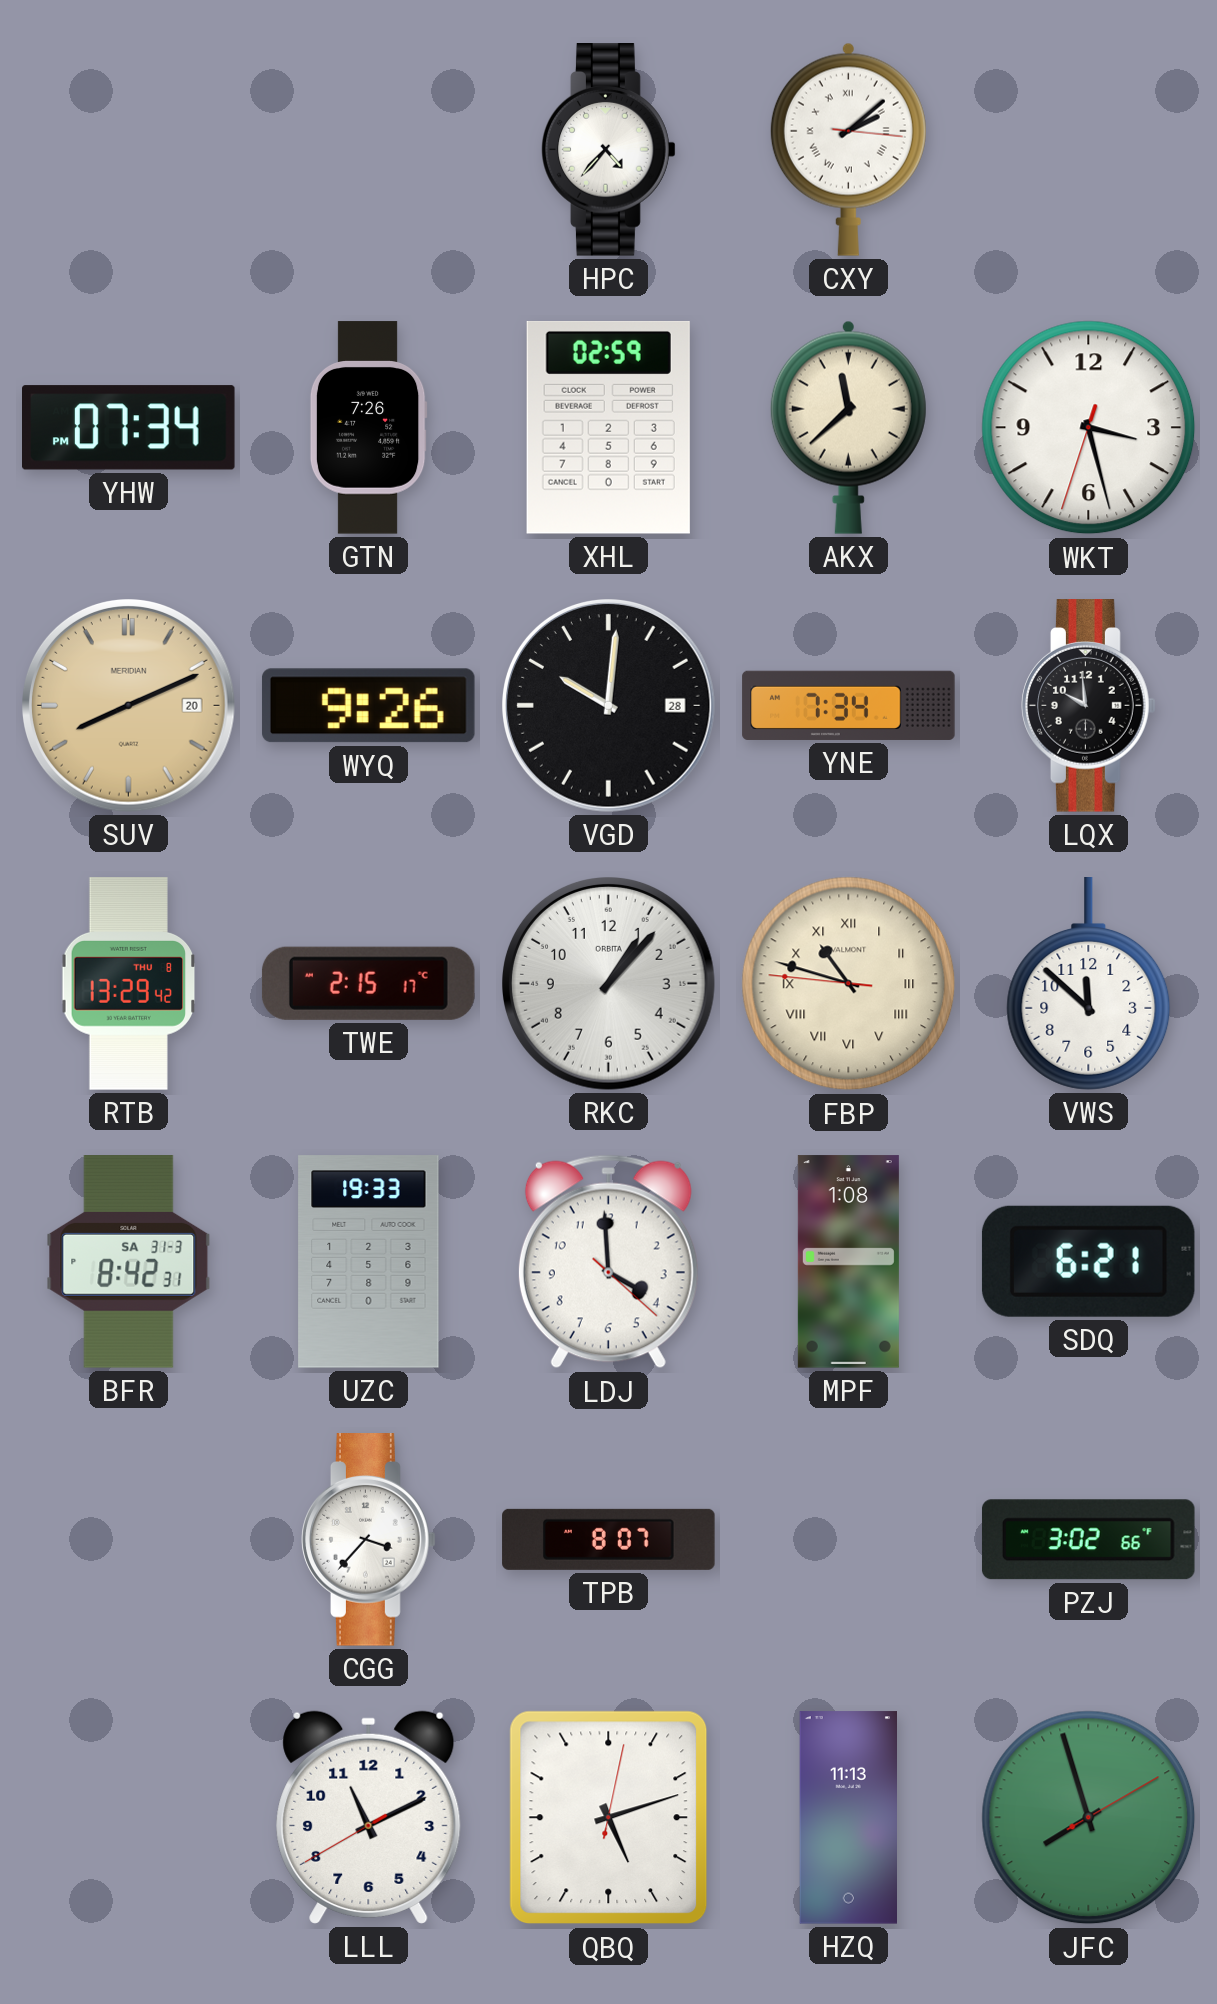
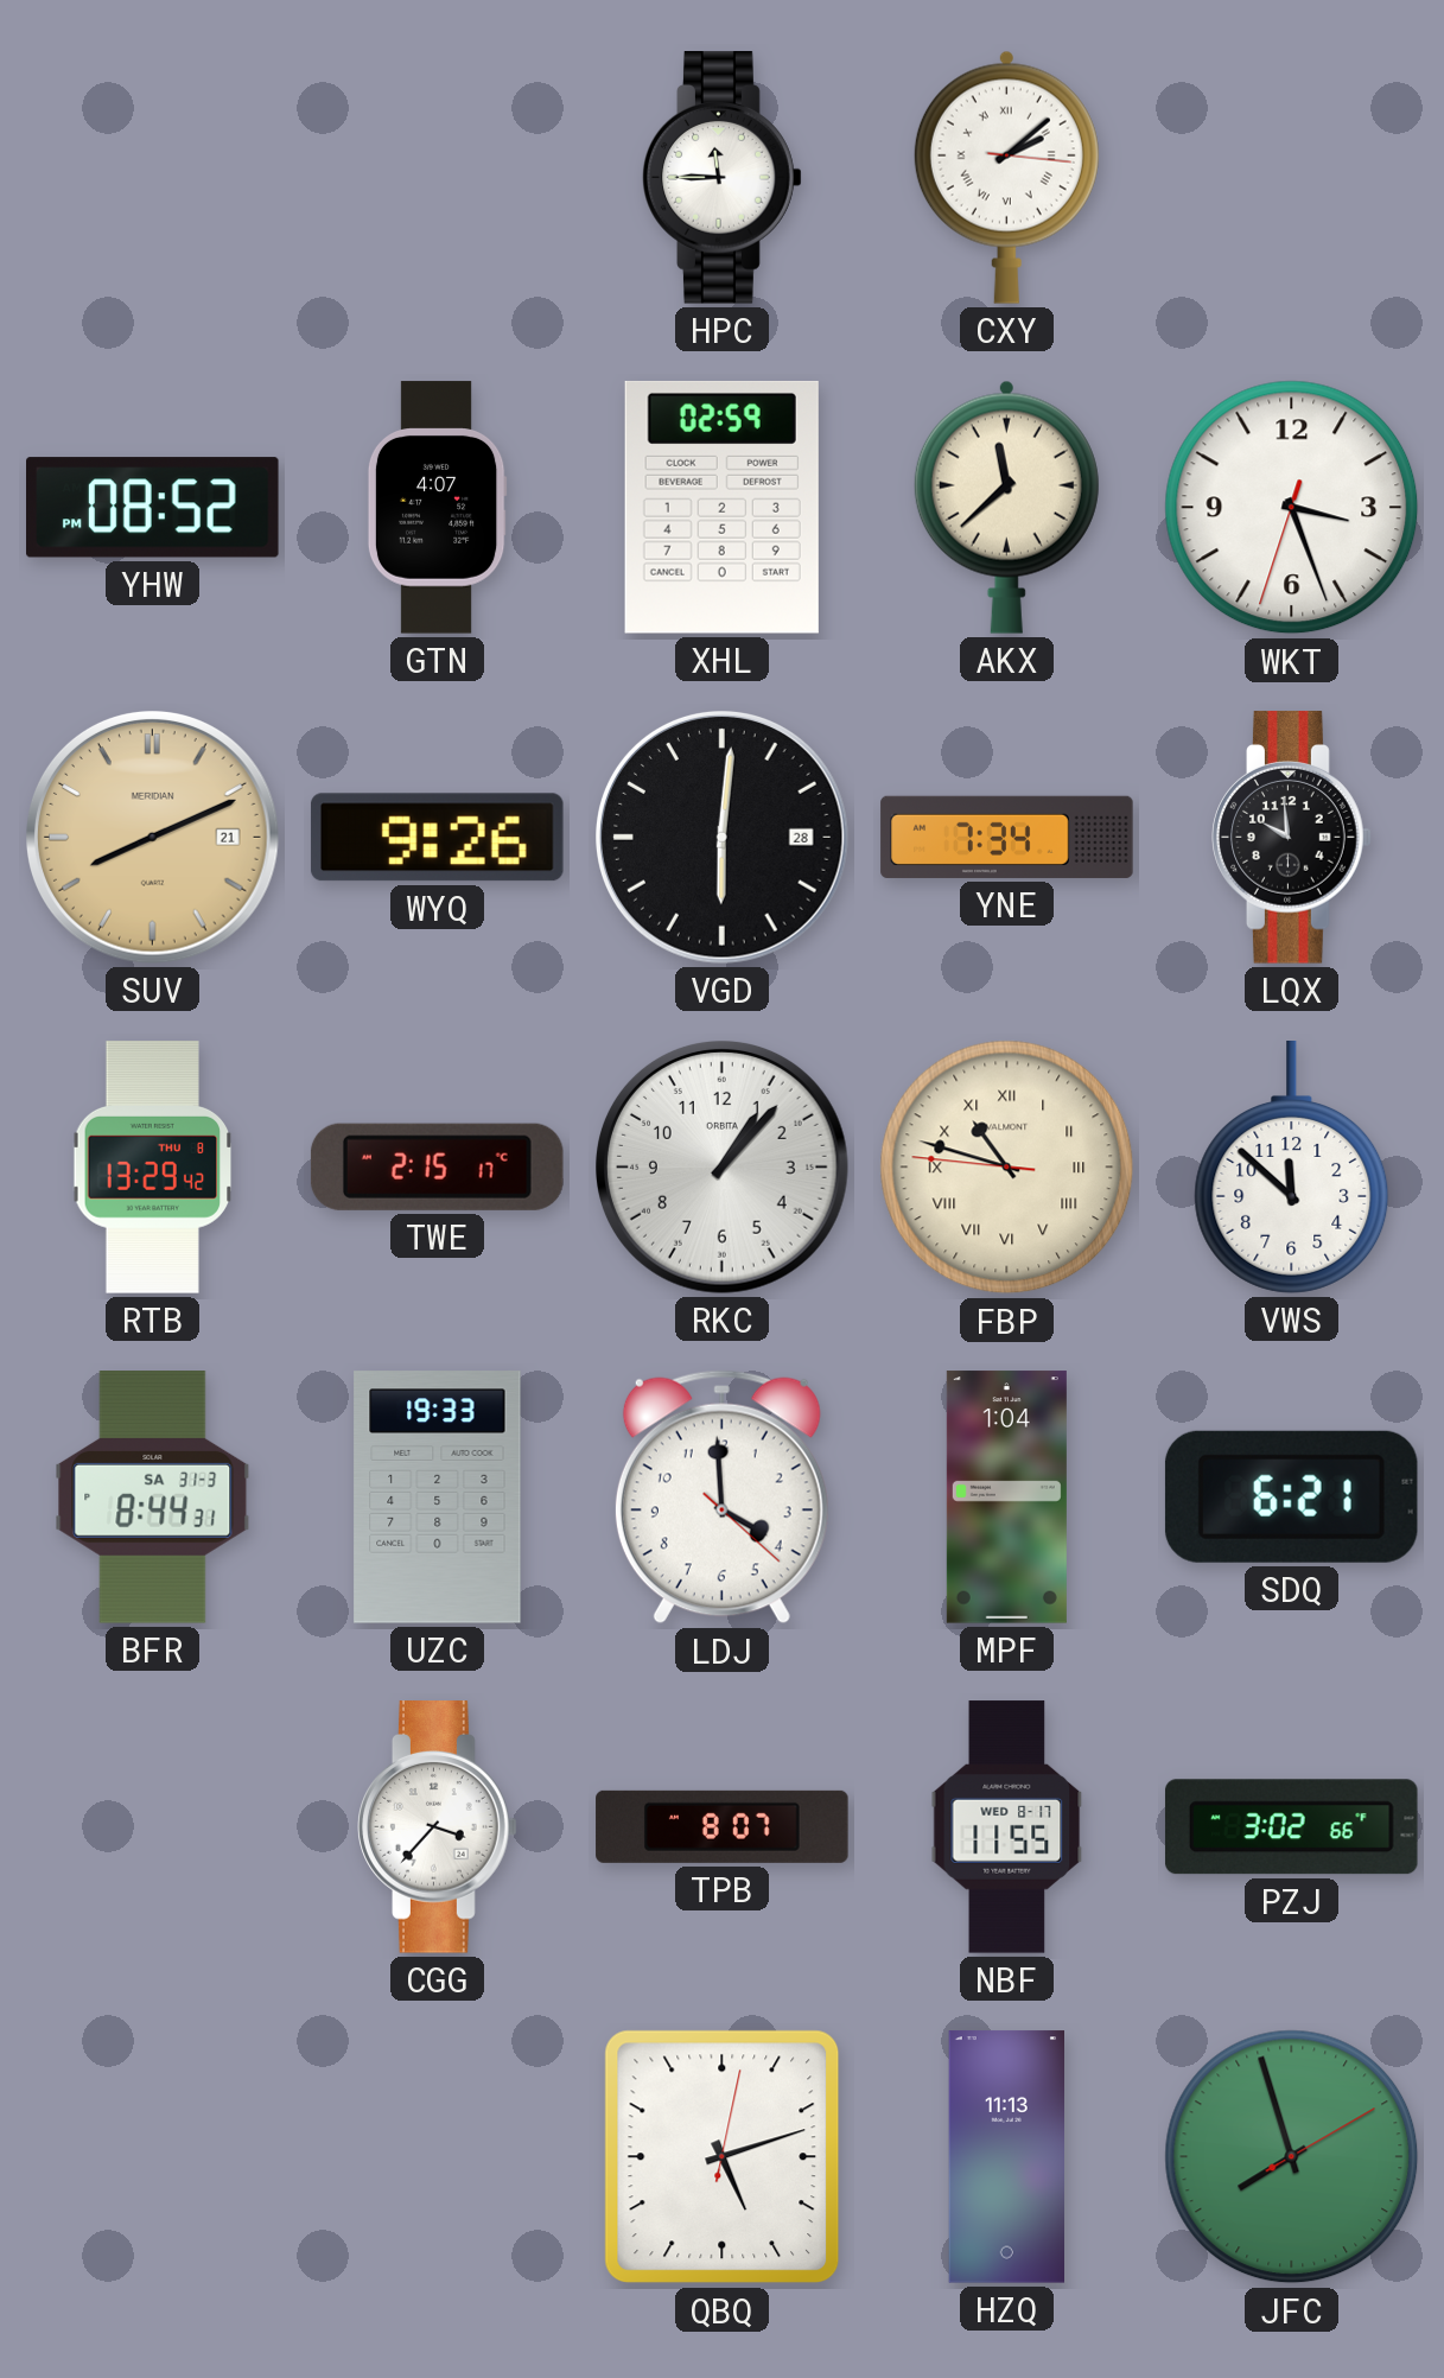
HPC: 4:37 -> 11:45
YHW: 07:34 -> 08:52
GTN: 7:26 -> 4:07
WKT: 3:27 -> 3:26
SUV date: 20 -> 21
VGD: 10:01 -> 6:01
BFR: 8:42 -> 8:44
MPF: 1:08 -> 1:04
NBF: none -> 11:55
LLL: 11:10 -> none
